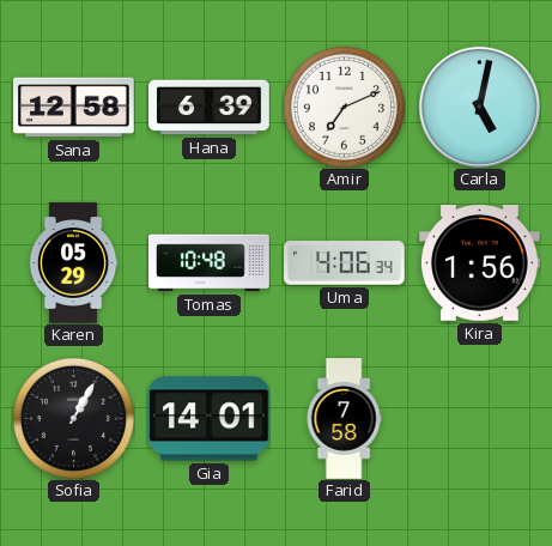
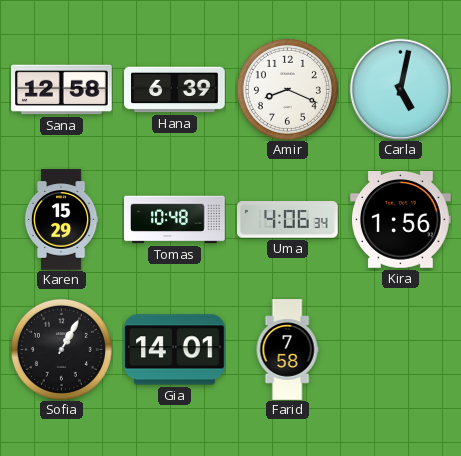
Amir: 7:11 -> 8:19
Karen: 05:29 -> 15:29
